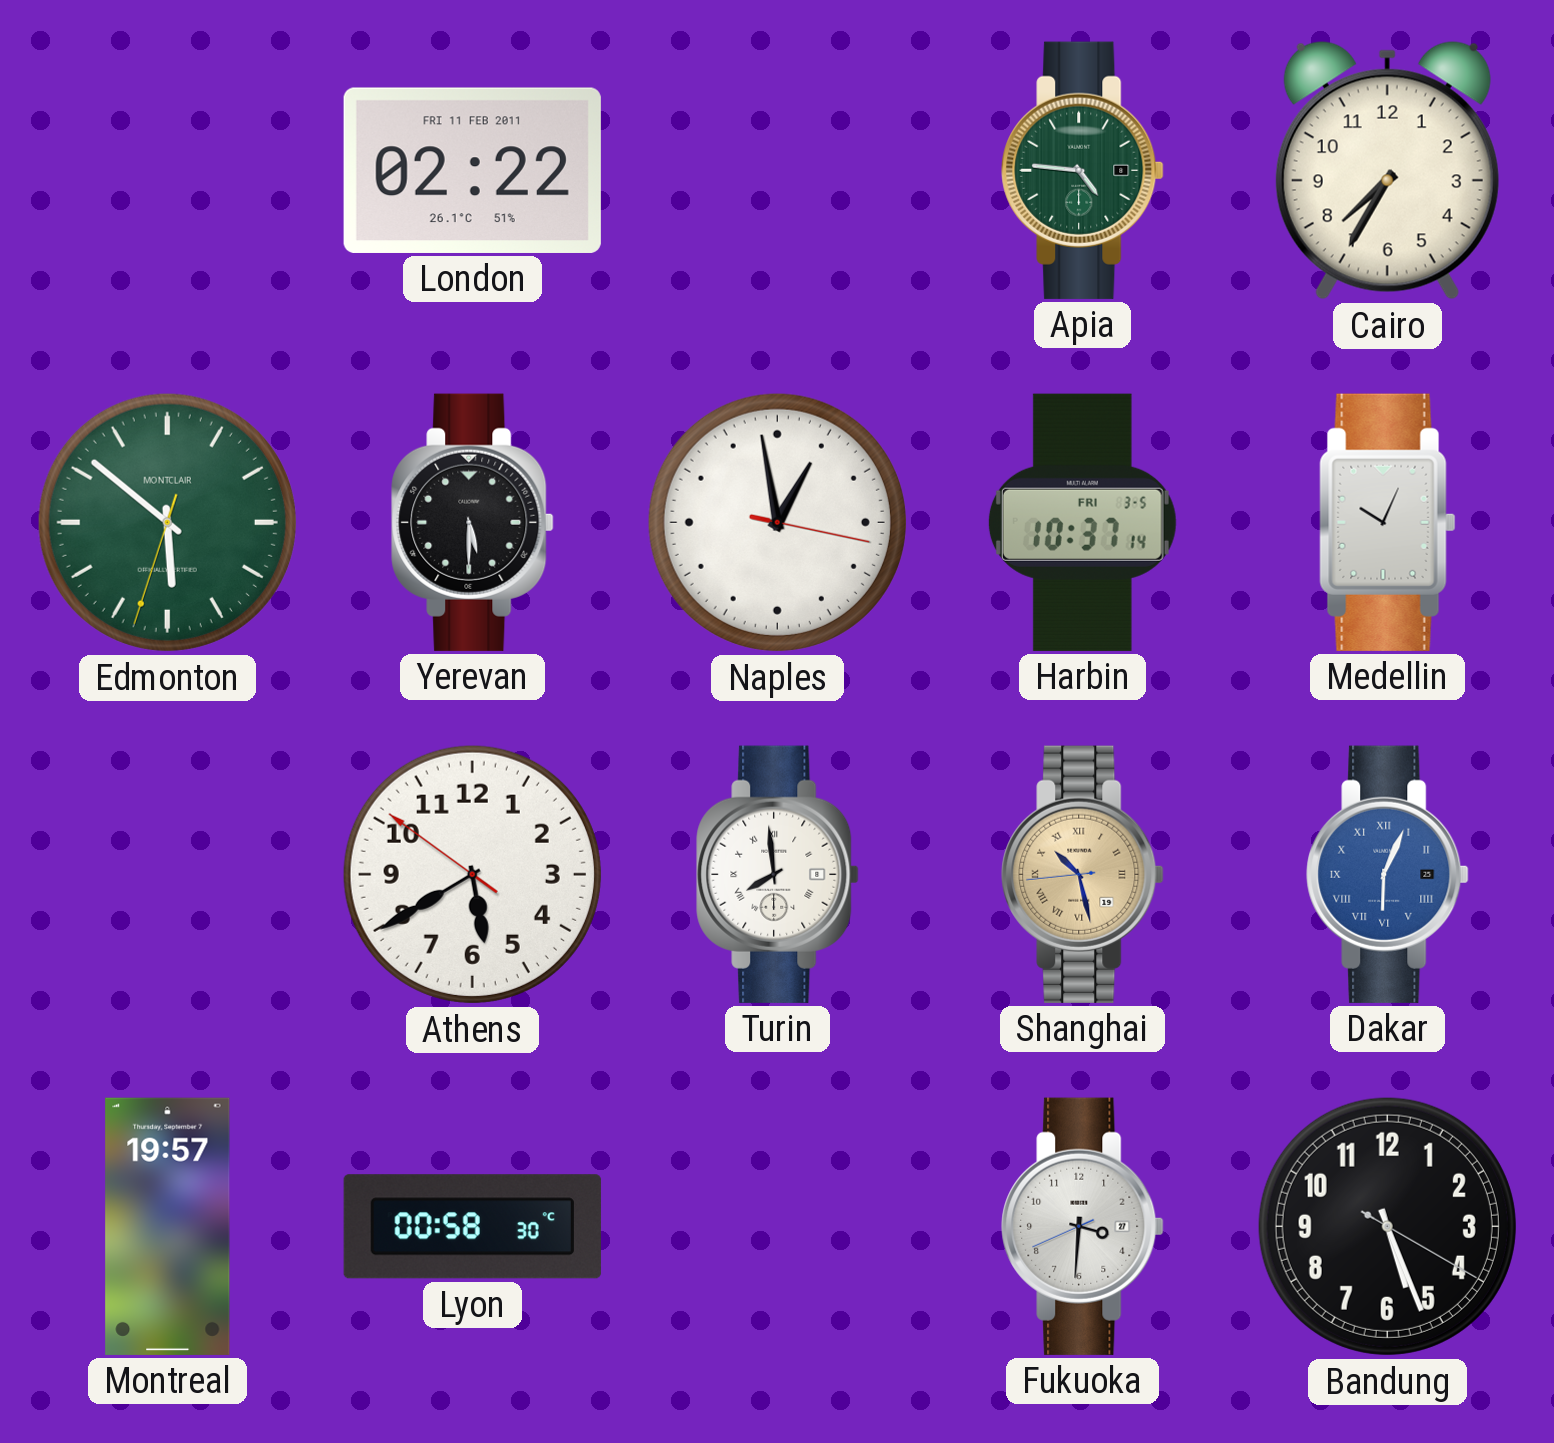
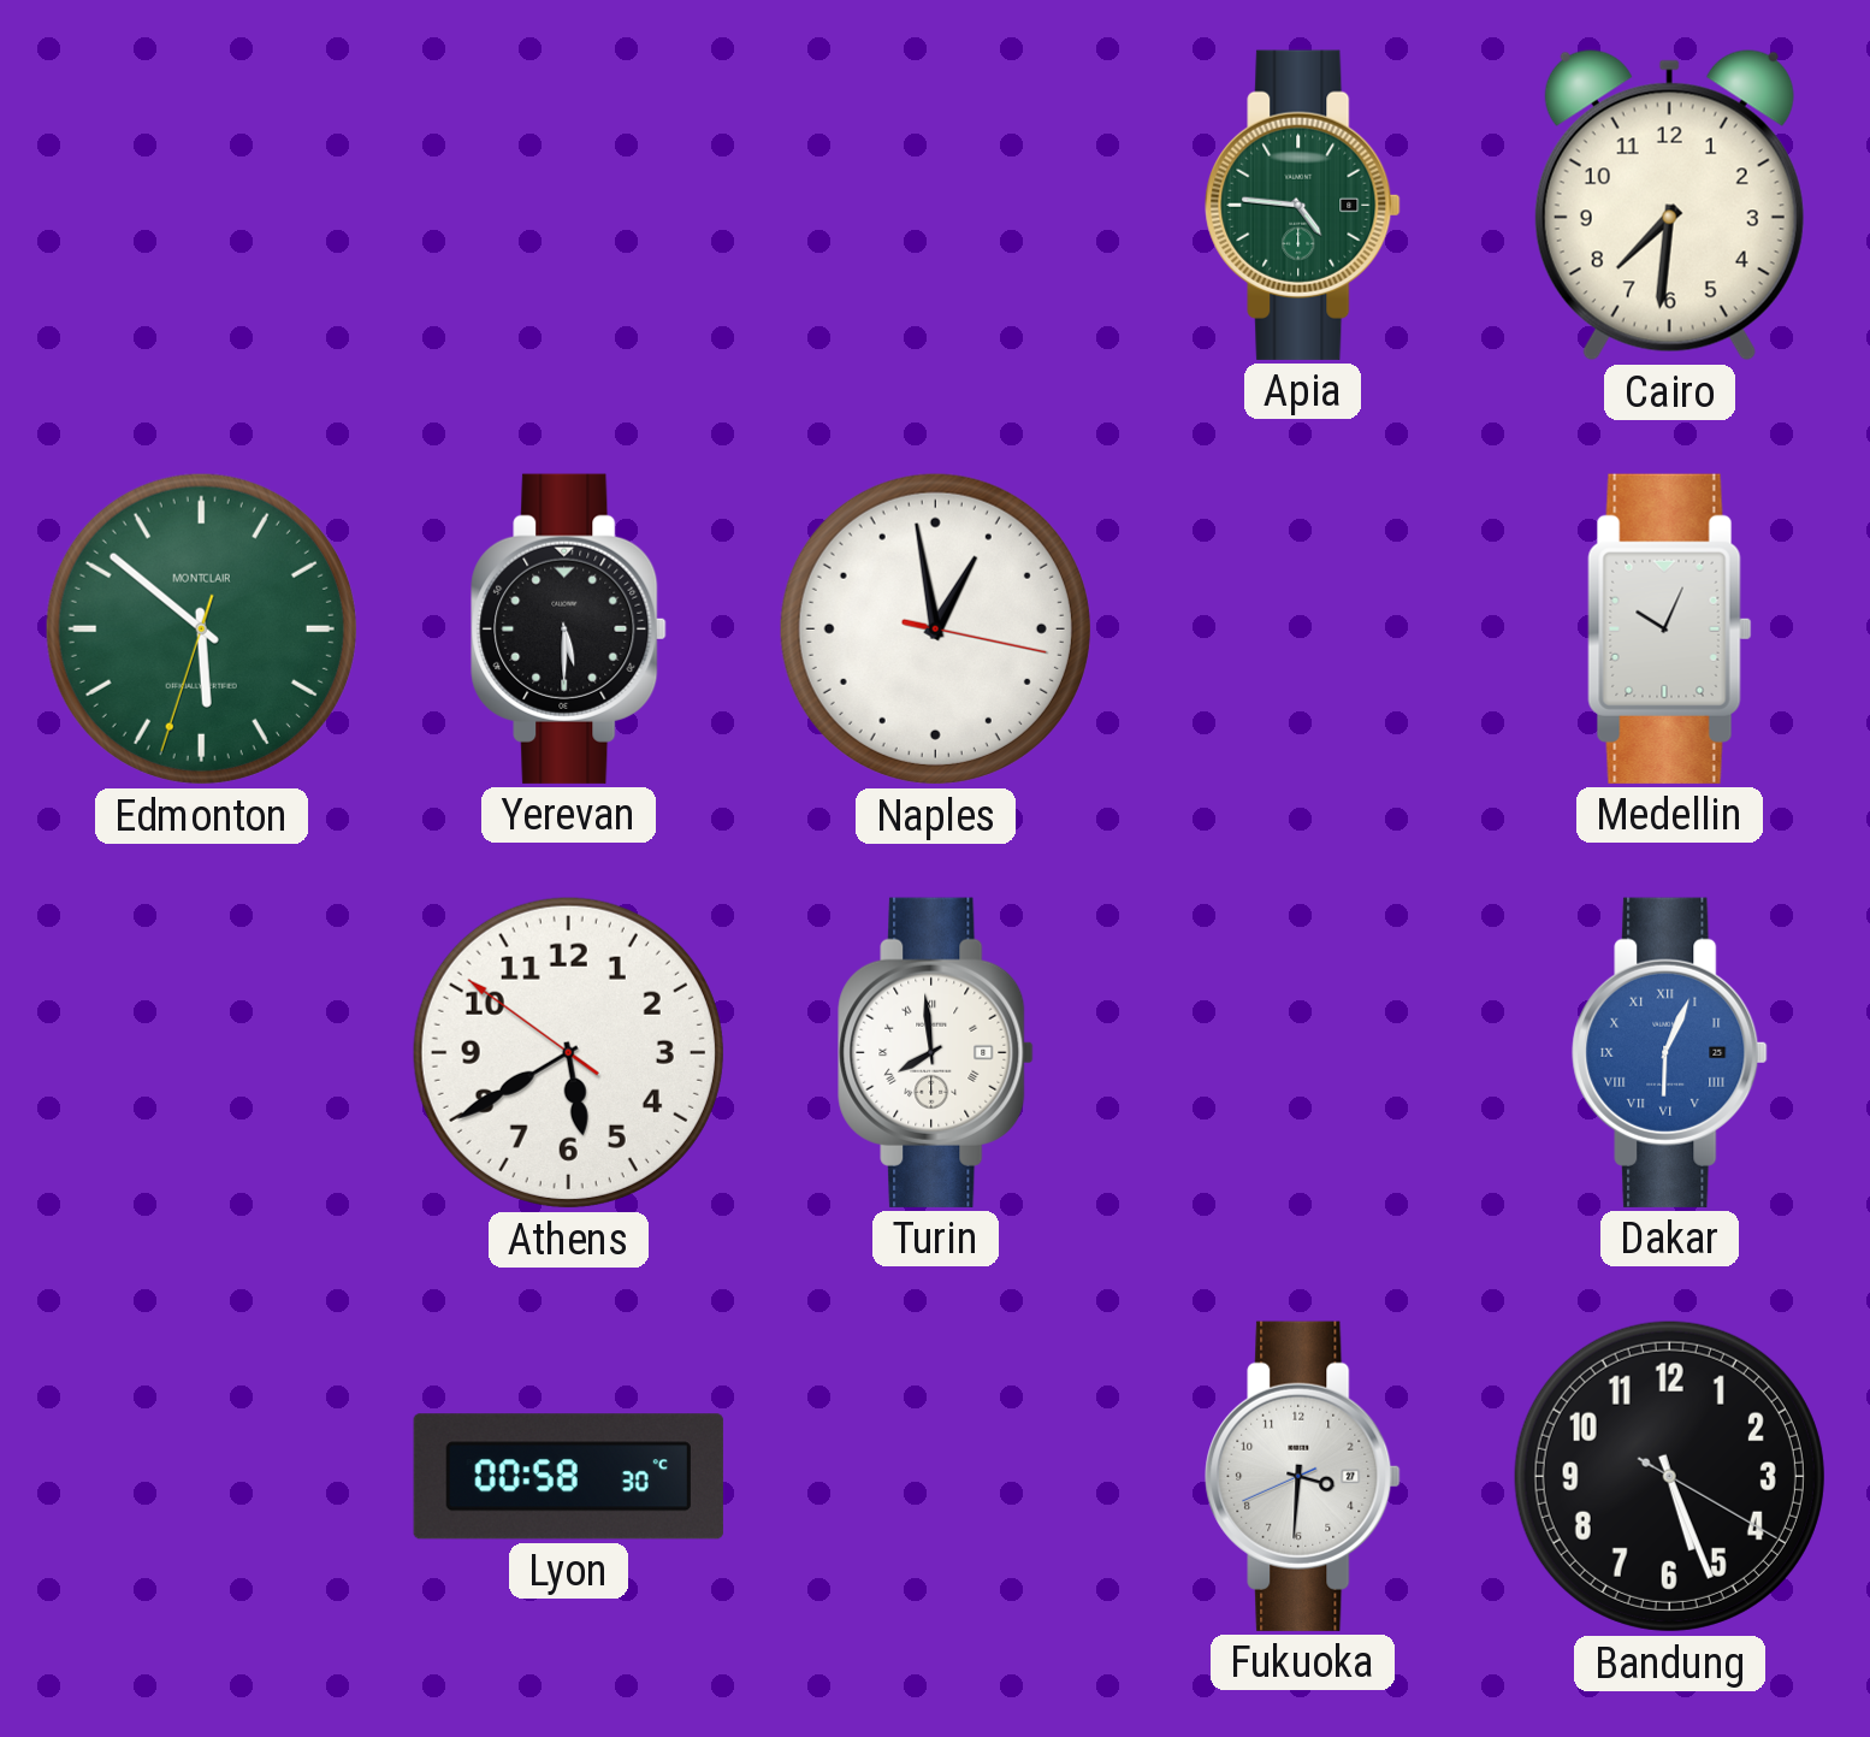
London: 02:22 -> none
Cairo: 7:35 -> 7:31
Harbin: 10:37 -> none
Shanghai: 10:27 -> none
Montreal: 19:57 -> none
